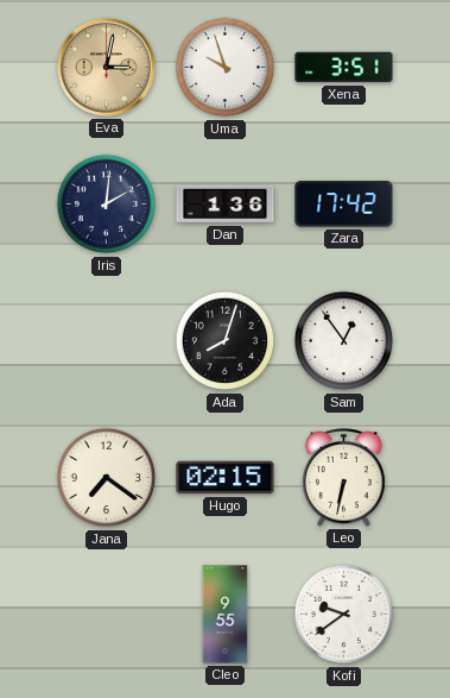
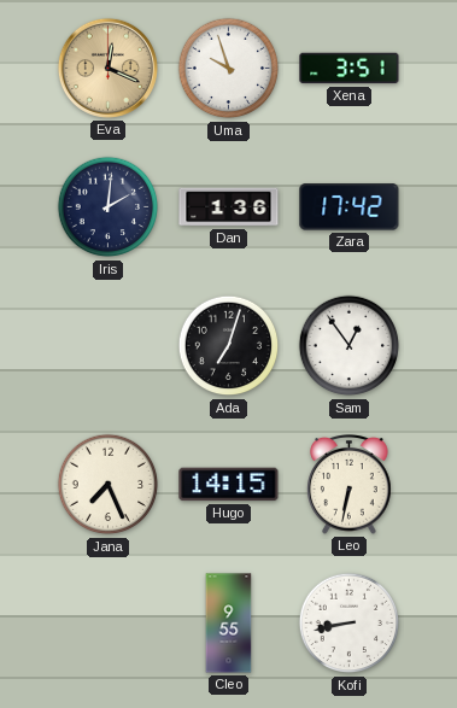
Eva: 3:02 -> 12:19
Ada: 8:03 -> 7:03
Jana: 7:21 -> 7:26
Hugo: 02:15 -> 14:15
Kofi: 9:39 -> 8:43
